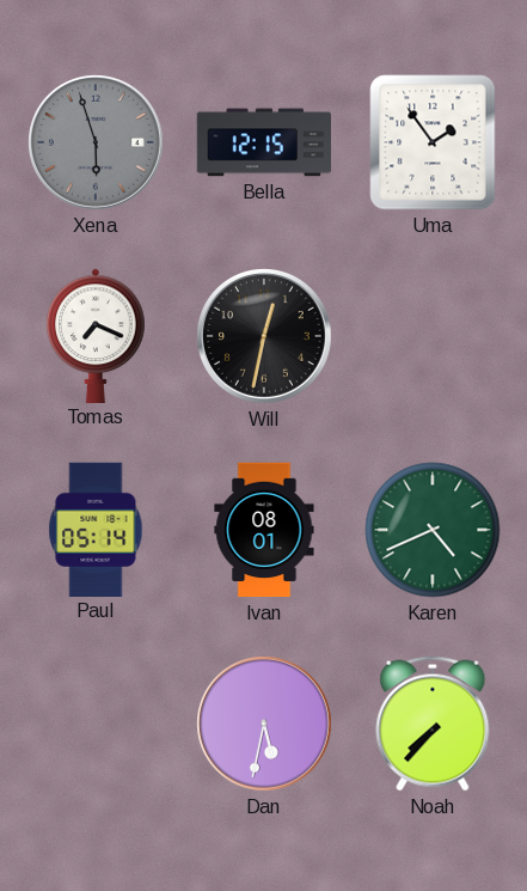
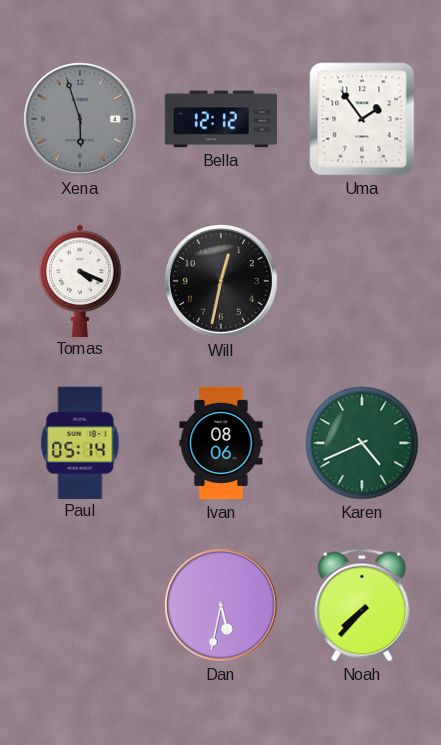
Bella: 12:15 -> 12:12
Tomas: 7:19 -> 4:19
Ivan: 08:01 -> 08:06
